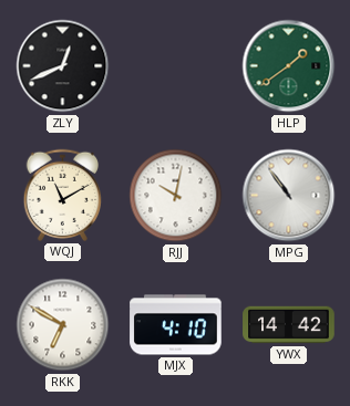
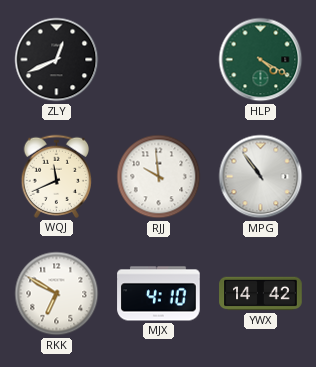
HLP: 1:39 -> 4:20
WQJ: 11:10 -> 11:41
RJJ: 10:02 -> 9:59
